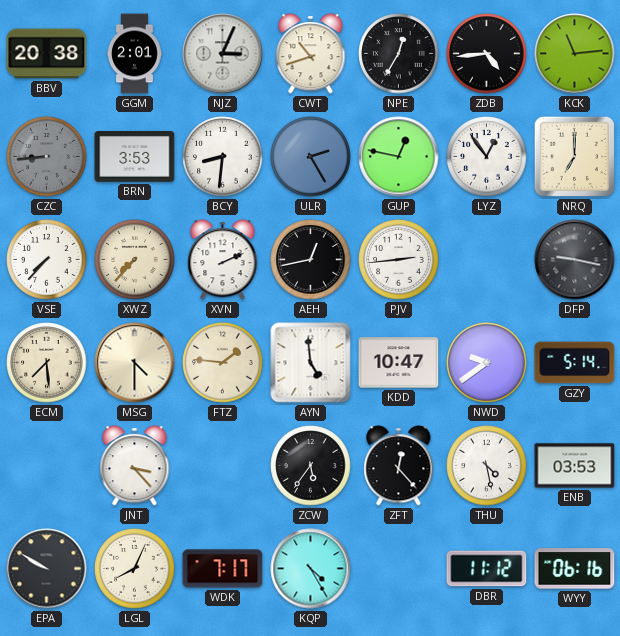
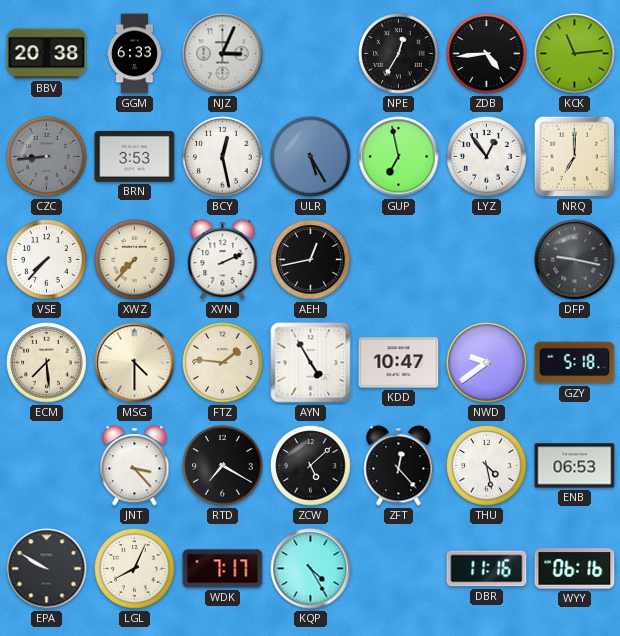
GGM: 2:01 -> 6:33
CWT: 10:42 -> none
BCY: 8:31 -> 12:28
ULR: 2:25 -> 5:25
GUP: 12:47 -> 6:58
PJV: 2:44 -> none
AYN: 4:59 -> 4:55
GZY: 5:14 -> 5:18
RTD: none -> 7:20
ZCW: 5:36 -> 5:08
ENB: 03:53 -> 06:53
DBR: 11:12 -> 11:16
